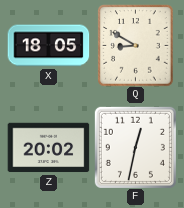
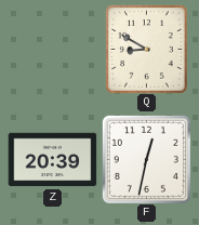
X: 18:05 -> none
Z: 20:02 -> 20:39
